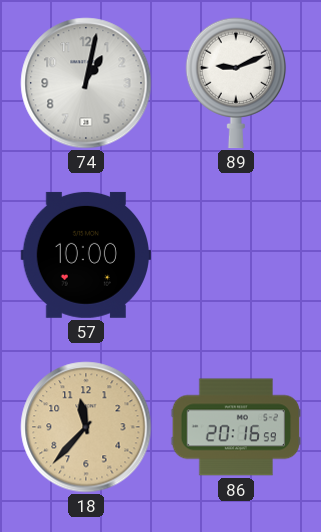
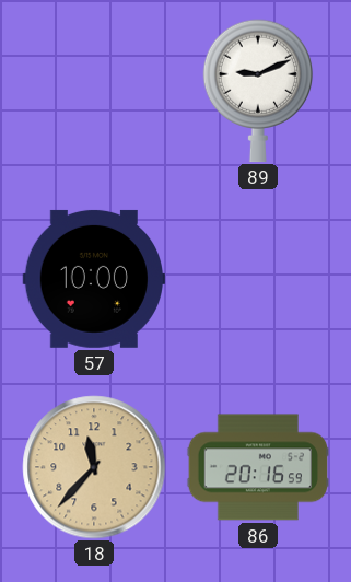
74: 1:02 -> none
